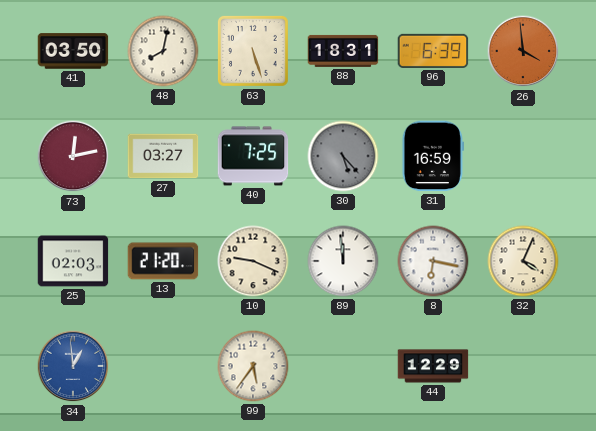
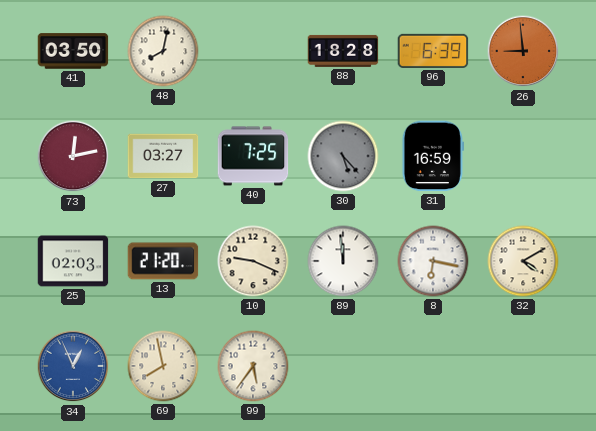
63: 5:27 -> none
88: 18:31 -> 18:28
26: 3:59 -> 8:59
32: 4:04 -> 4:10
34: 12:59 -> 12:56
69: none -> 7:58
44: 12:29 -> none
